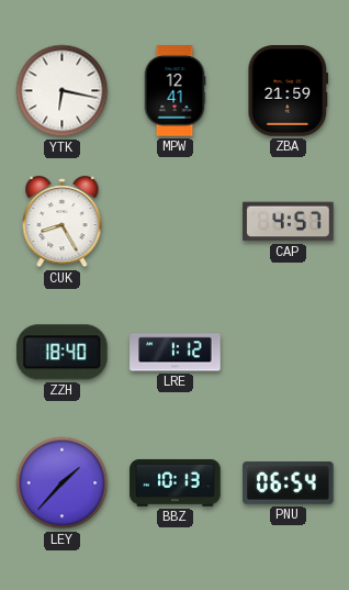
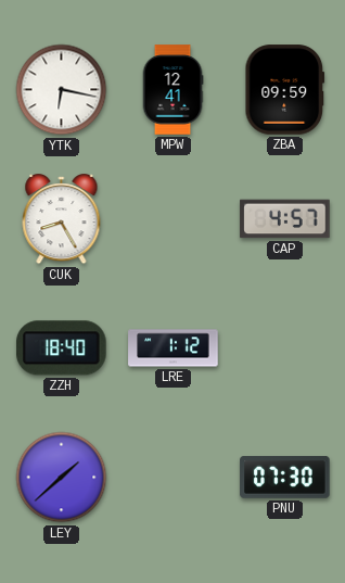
ZBA: 21:59 -> 09:59
LEY: 1:37 -> 1:38
BBZ: 10:13 -> none
PNU: 06:54 -> 07:30
